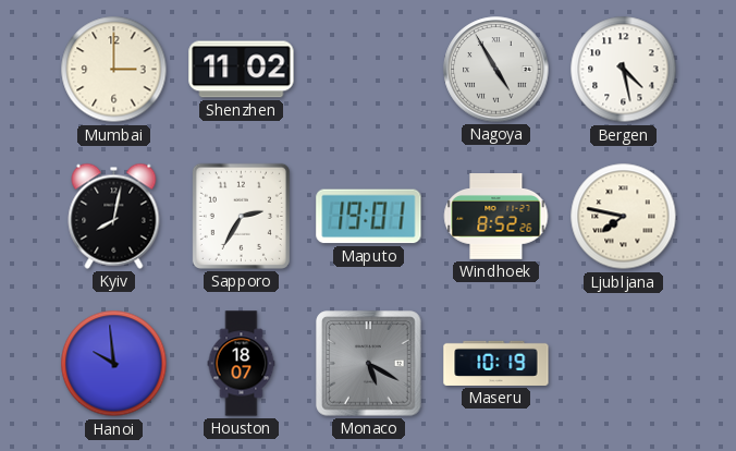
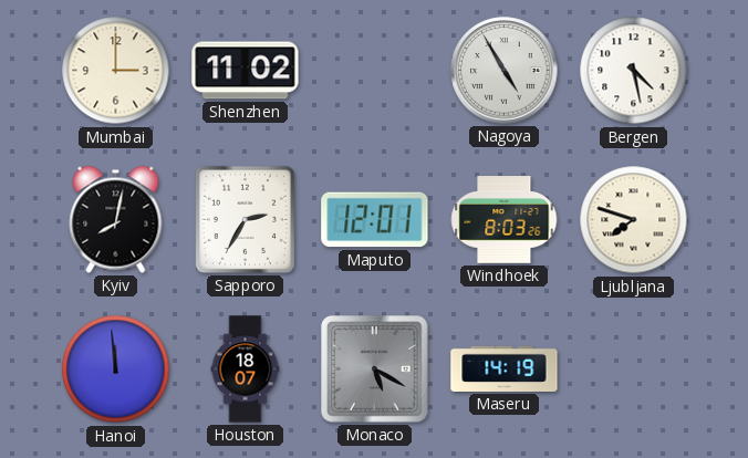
Maputo: 19:01 -> 12:01
Windhoek: 8:52 -> 8:03
Ljubljana: 7:47 -> 7:48
Hanoi: 9:59 -> 11:59
Maseru: 10:19 -> 14:19
